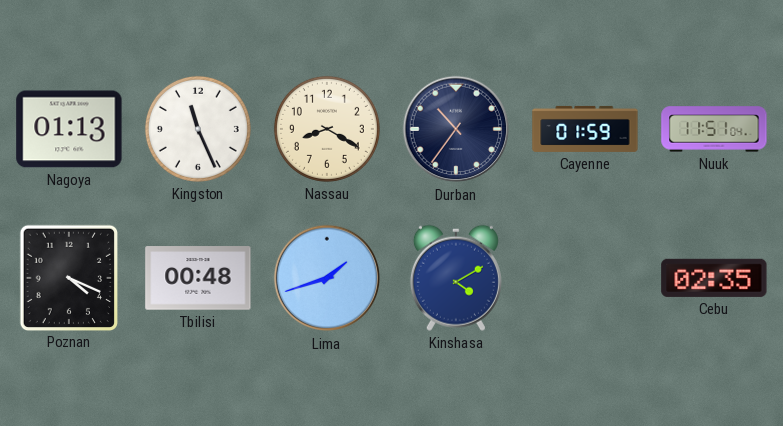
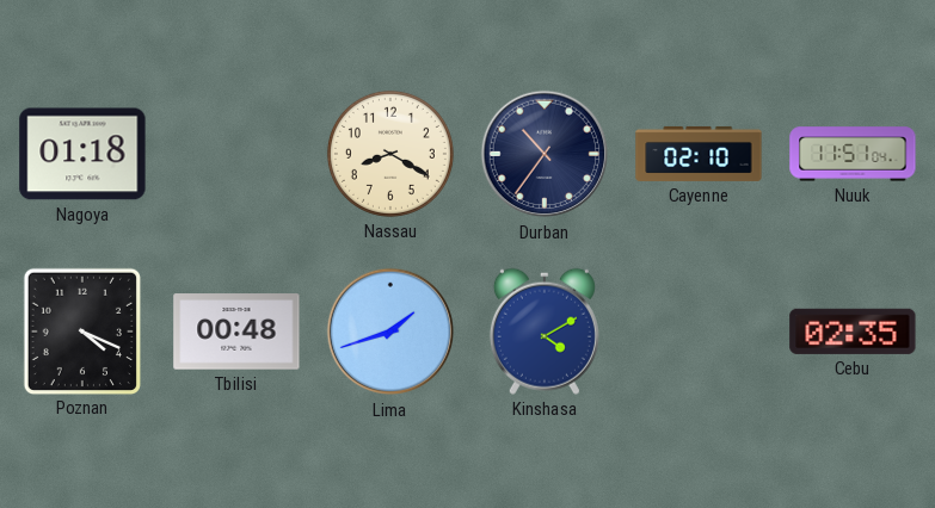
Nagoya: 01:13 -> 01:18
Kingston: 11:26 -> none
Cayenne: 01:59 -> 02:10
